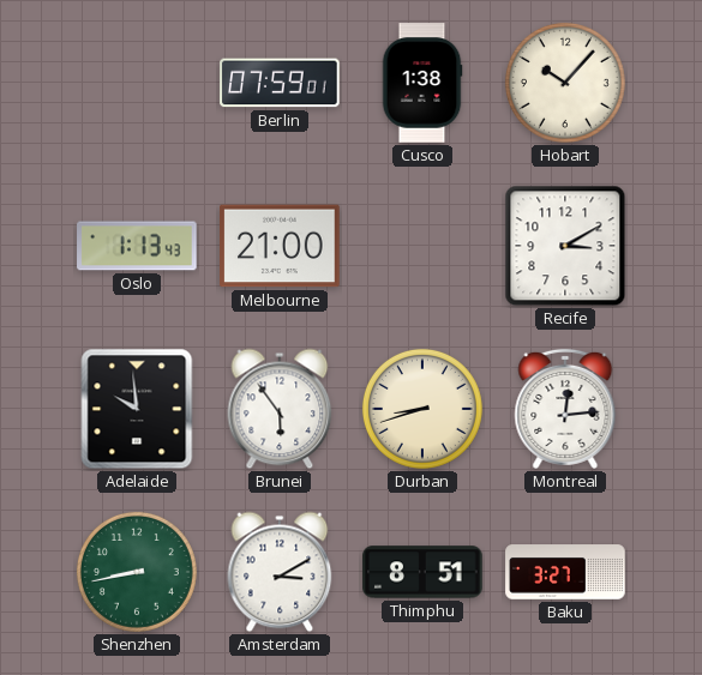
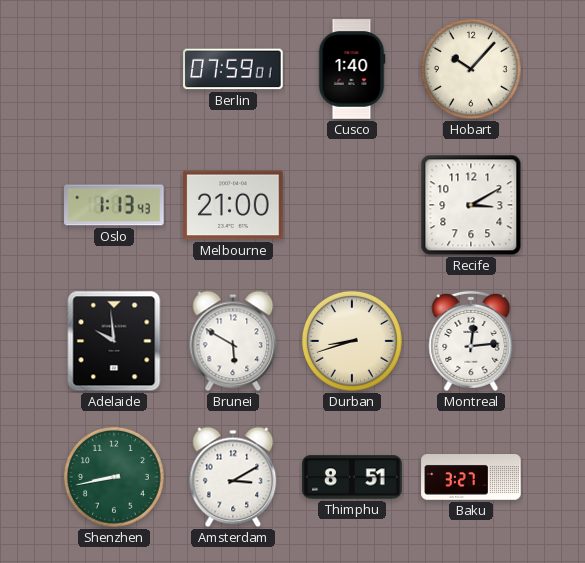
Cusco: 1:38 -> 1:40
Brunei: 5:54 -> 5:50
